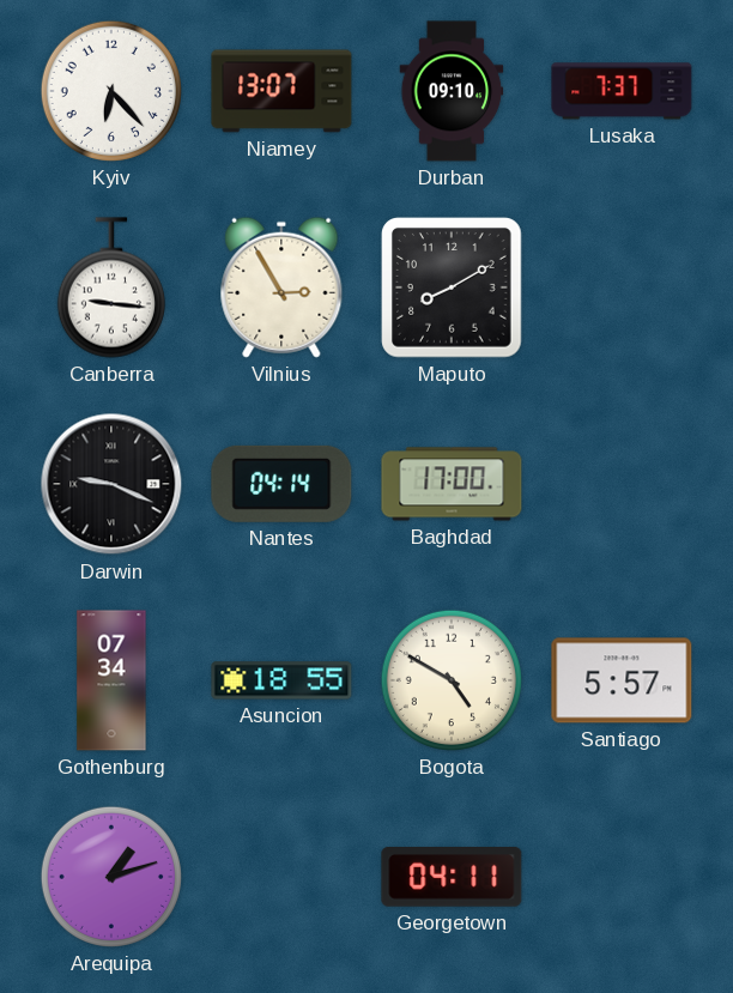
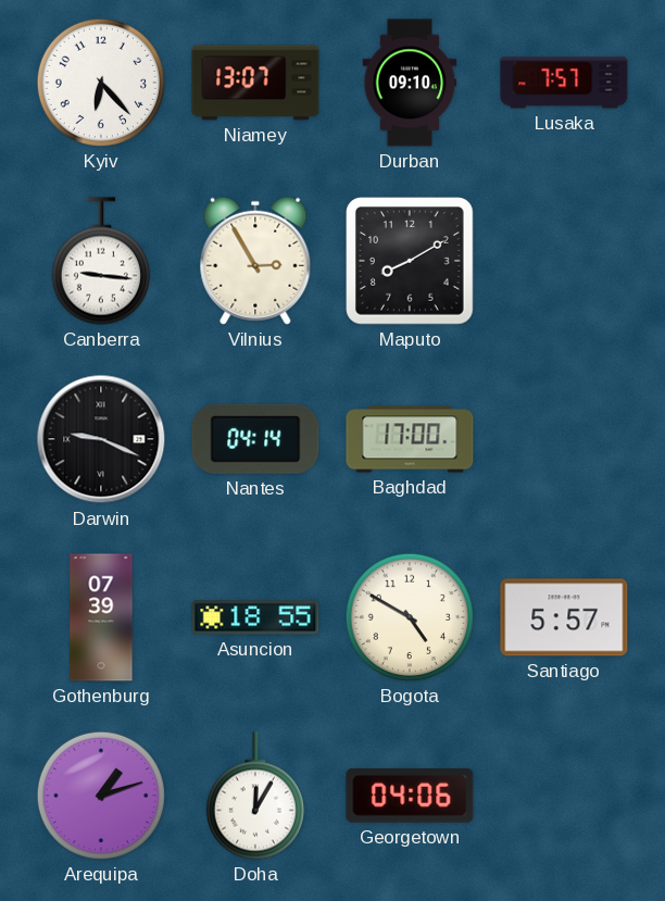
Lusaka: 7:37 -> 7:57
Gothenburg: 07:34 -> 07:39
Doha: none -> 12:05
Georgetown: 04:11 -> 04:06
